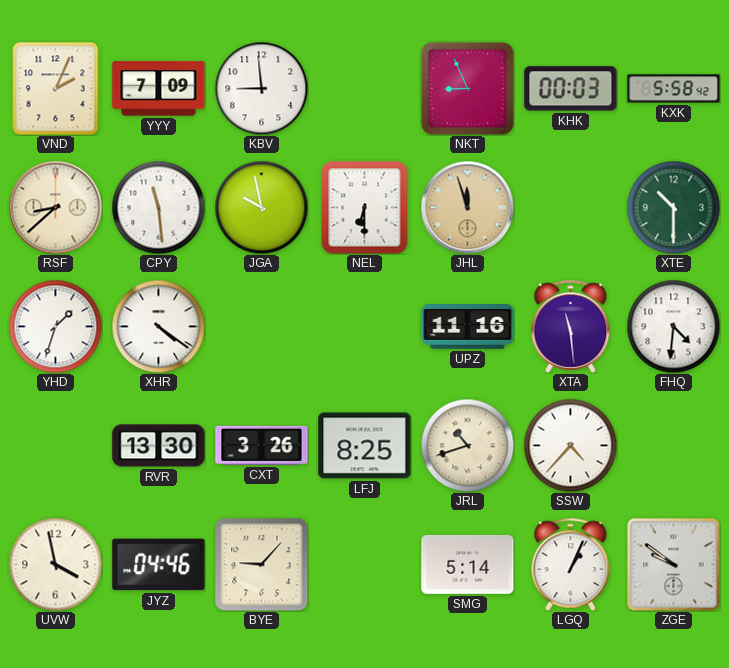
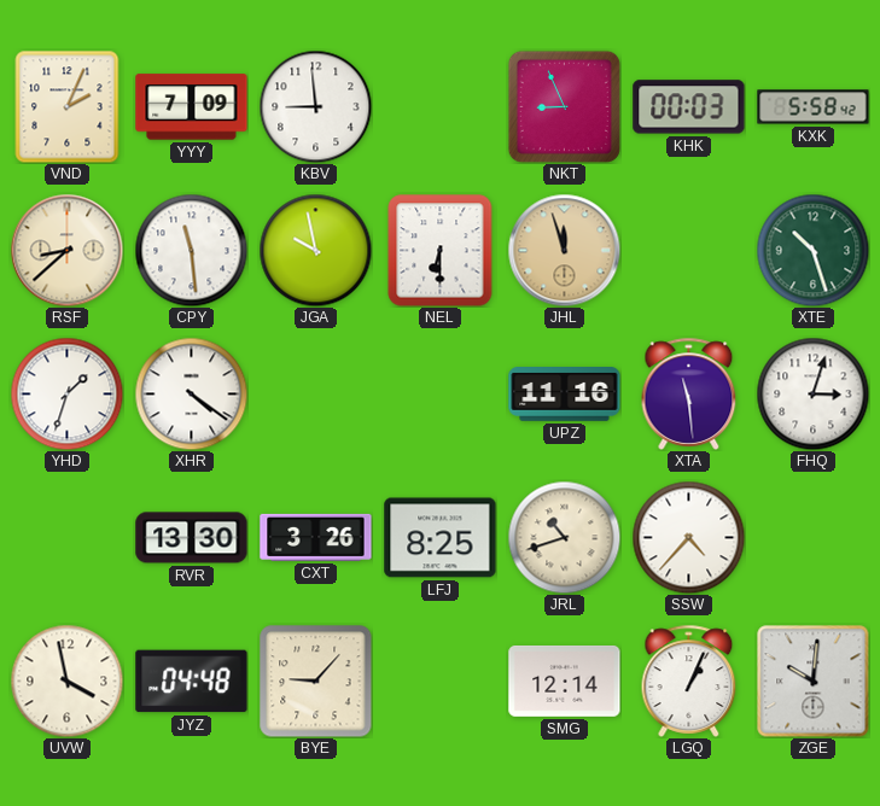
XTE: 10:30 -> 10:27
FHQ: 4:31 -> 3:03
JYZ: 04:46 -> 04:48
SMG: 5:14 -> 12:14
ZGE: 9:51 -> 10:01
